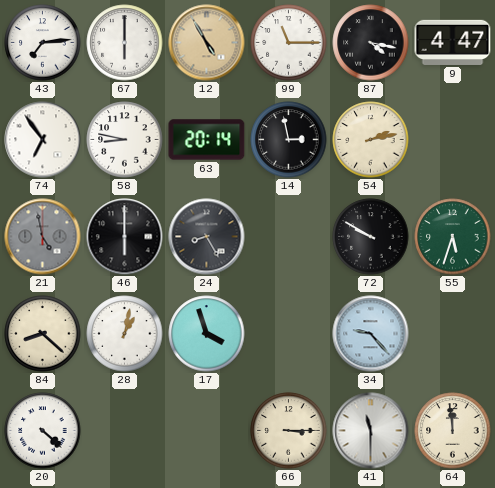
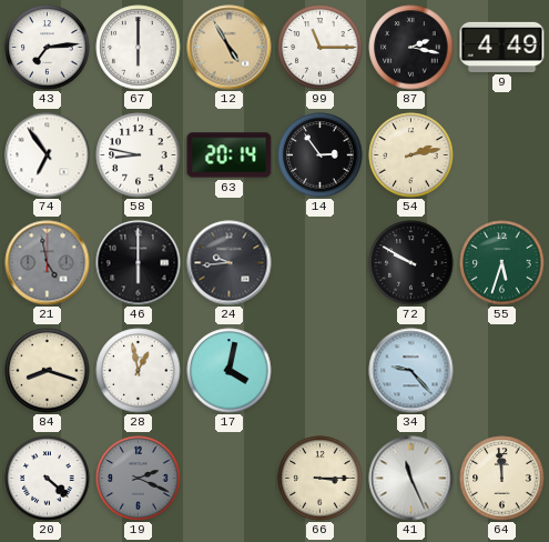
87: 4:17 -> 2:17
9: 4:47 -> 4:49
14: 2:58 -> 2:54
24: 8:25 -> 9:44
84: 8:22 -> 8:18
28: 1:02 -> 12:58
17: 3:57 -> 4:02
19: none -> 2:19
41: 11:30 -> 11:26
